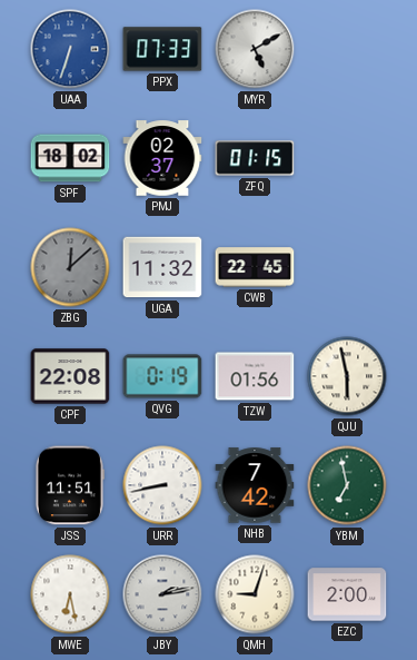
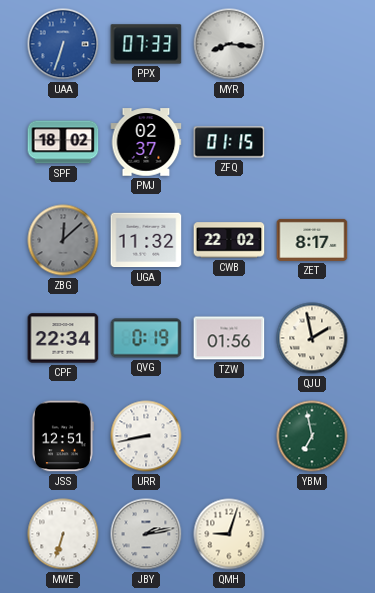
MYR: 5:10 -> 8:16
CWB: 22:45 -> 22:02
ZET: none -> 8:17
CPF: 22:08 -> 22:34
QJU: 5:58 -> 1:58
JSS: 11:51 -> 12:51
NHB: 7:42 -> none
MWE: 6:28 -> 6:33
EZC: 2:00 -> none
